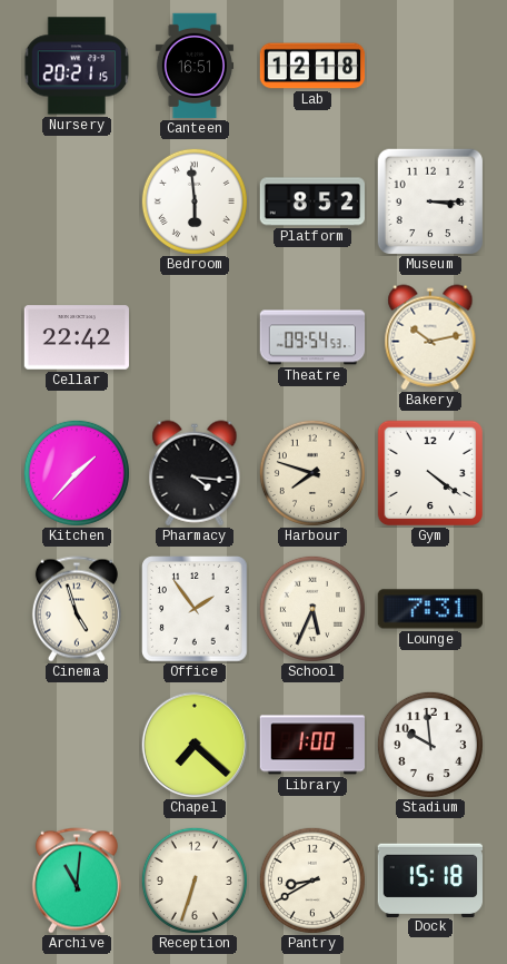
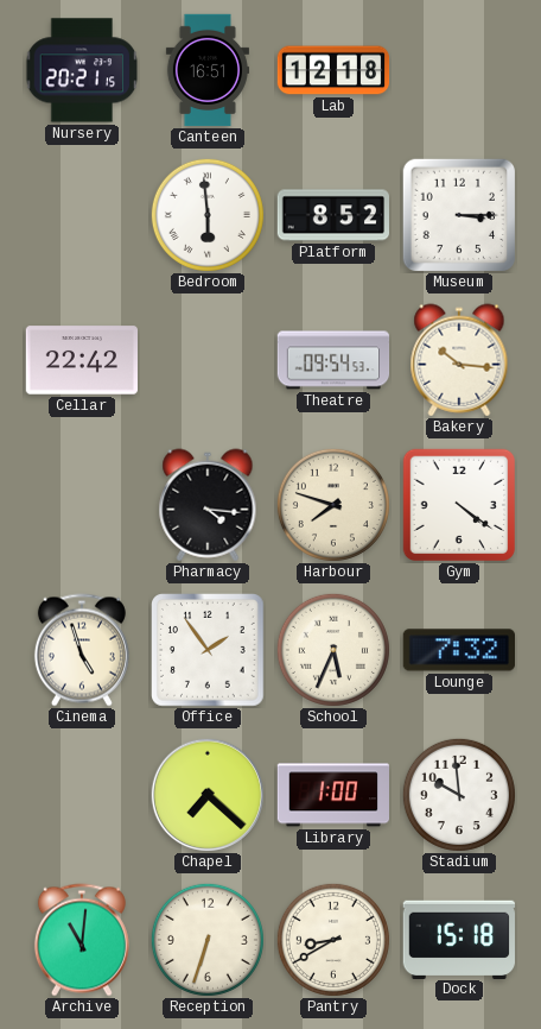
Bakery: 10:13 -> 10:16
Kitchen: 1:37 -> none
Lounge: 7:31 -> 7:32
